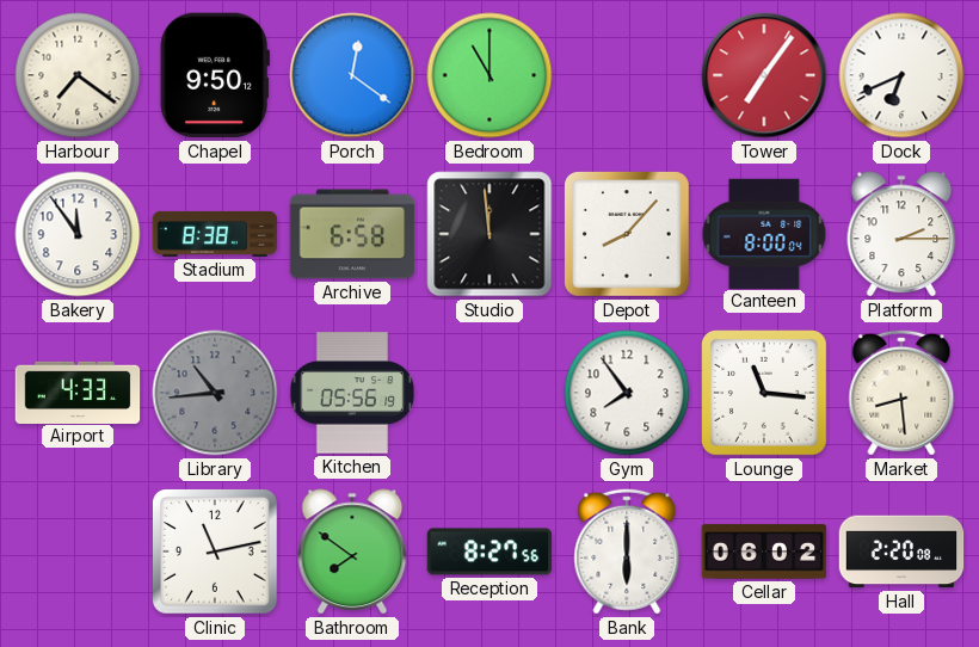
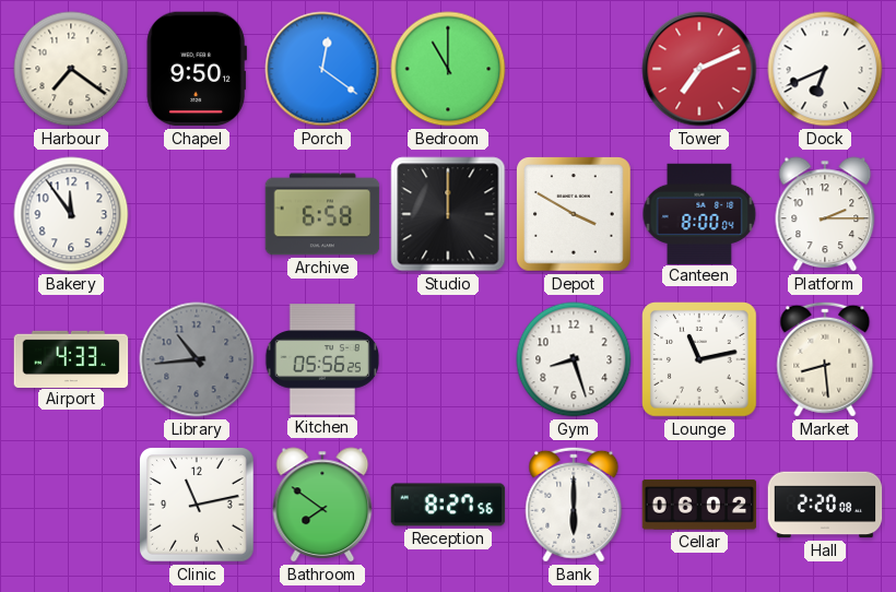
Tower: 7:06 -> 7:11
Stadium: 8:38 -> none
Studio: 11:59 -> 12:00
Depot: 8:07 -> 3:50
Kitchen: 05:56:19 -> 05:56:25
Gym: 7:54 -> 8:27
Lounge: 11:16 -> 11:13
